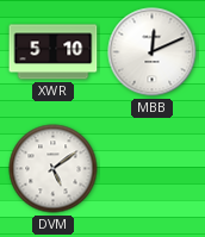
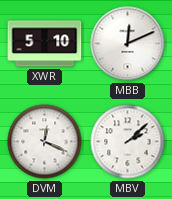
DVM: 5:09 -> 12:19
MBV: none -> 2:08
